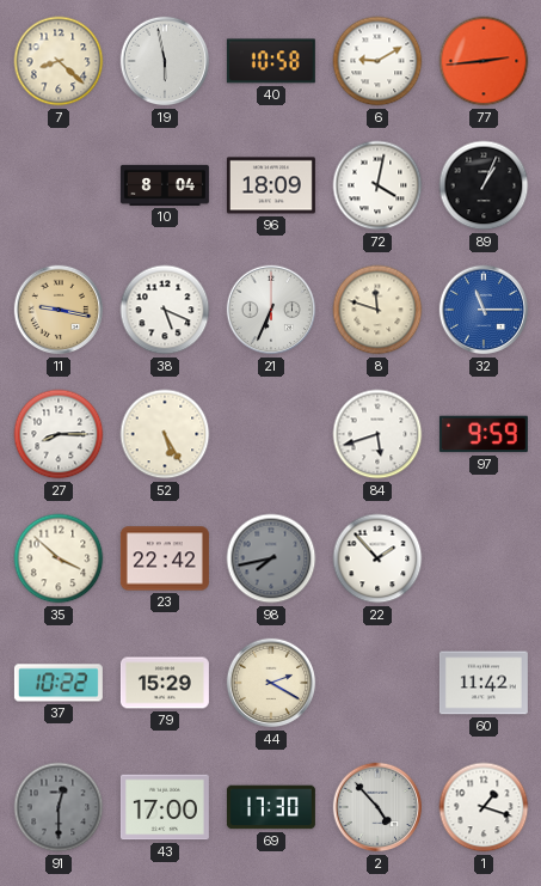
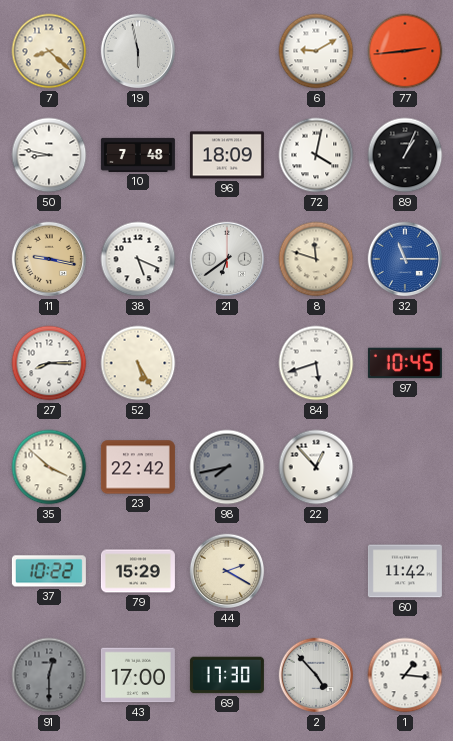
40: 10:58 -> none
50: none -> 8:47
10: 8:04 -> 7:48
21: 6:34 -> 6:39
97: 9:59 -> 10:45
22: 1:53 -> 12:53
1: 1:18 -> 1:16
